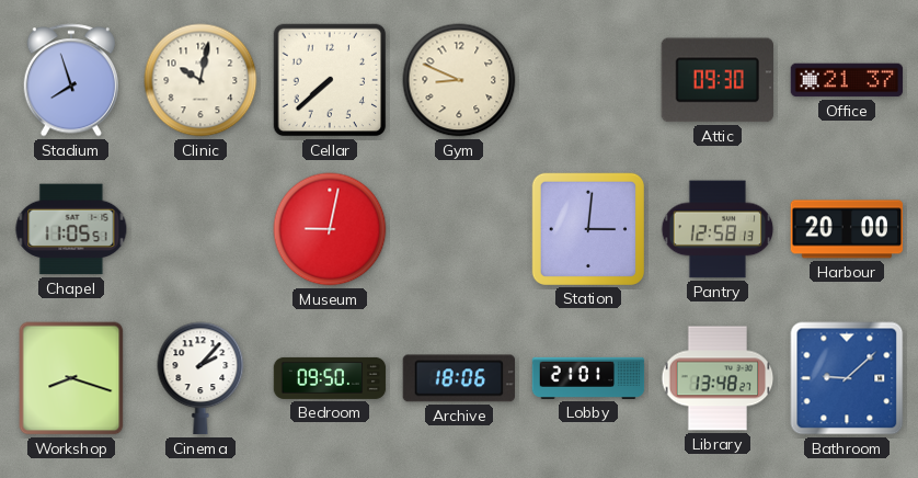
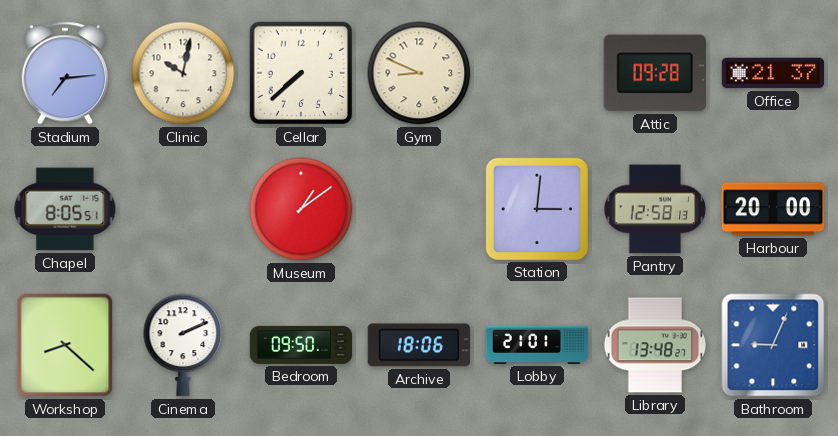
Stadium: 7:57 -> 7:14
Attic: 09:30 -> 09:28
Chapel: 11:05 -> 8:05
Museum: 9:02 -> 1:09
Workshop: 8:18 -> 8:22
Cinema: 2:07 -> 2:11
Bathroom: 9:08 -> 9:04
